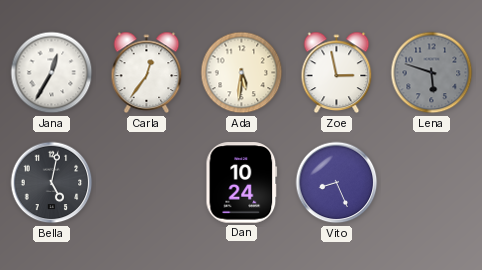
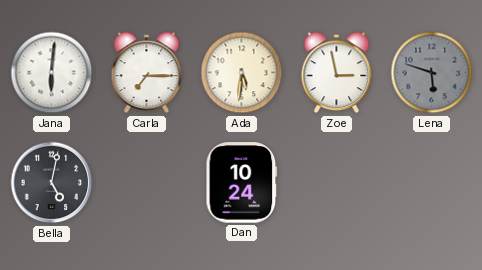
Jana: 12:35 -> 6:01
Carla: 12:36 -> 7:15
Vito: 8:26 -> none
